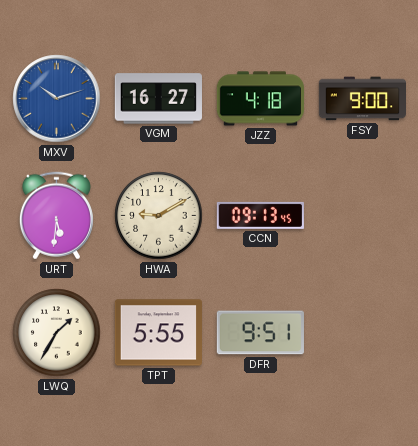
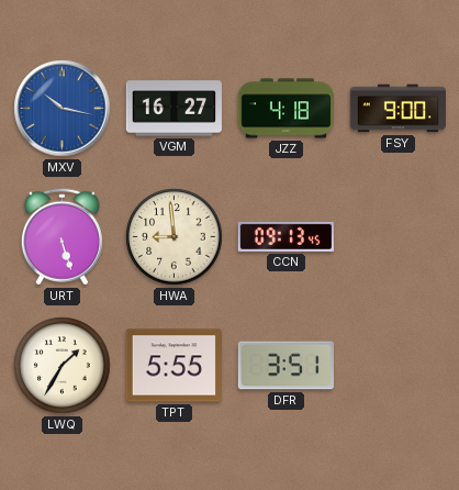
MXV: 10:12 -> 10:17
URT: 5:31 -> 5:27
HWA: 9:10 -> 8:59
DFR: 9:51 -> 3:51
